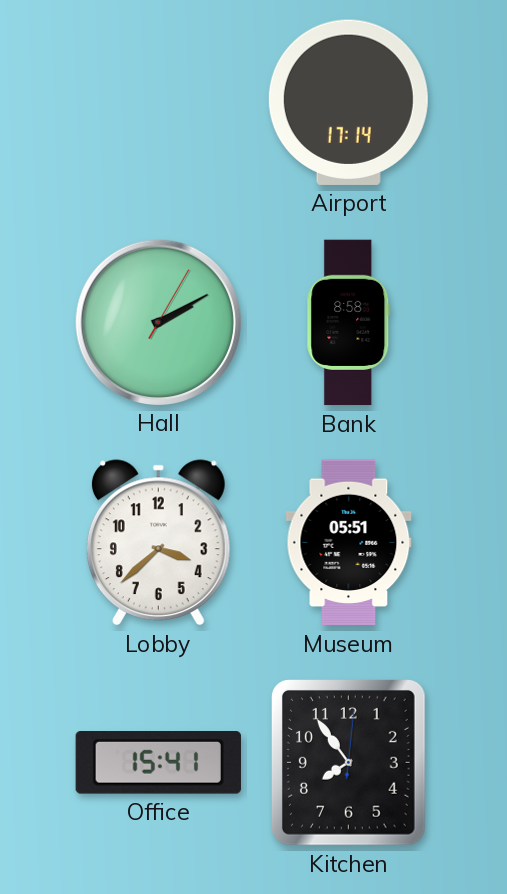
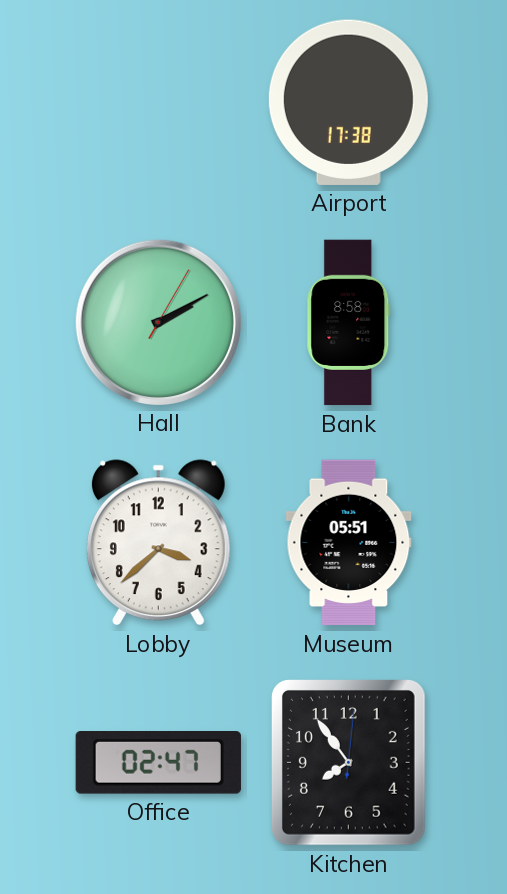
Airport: 17:14 -> 17:38
Office: 15:41 -> 02:47
